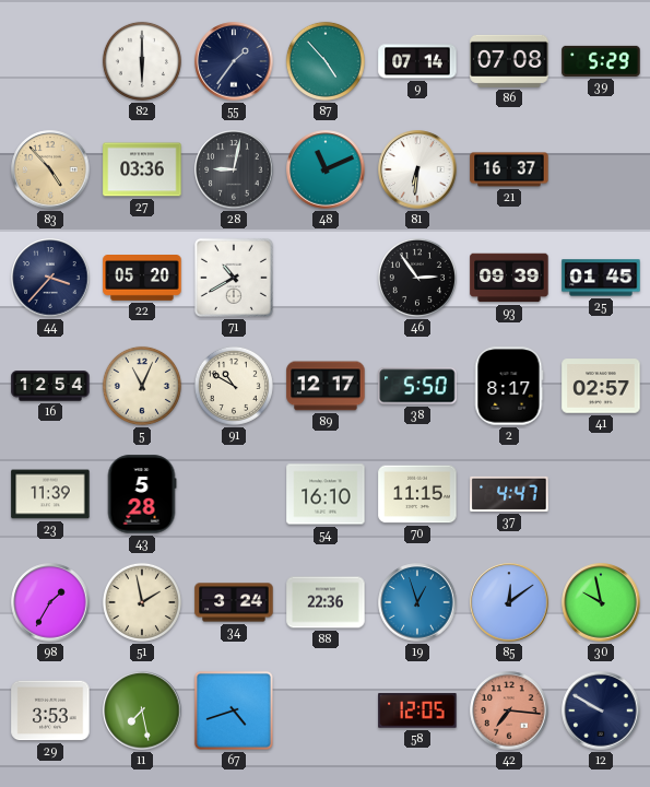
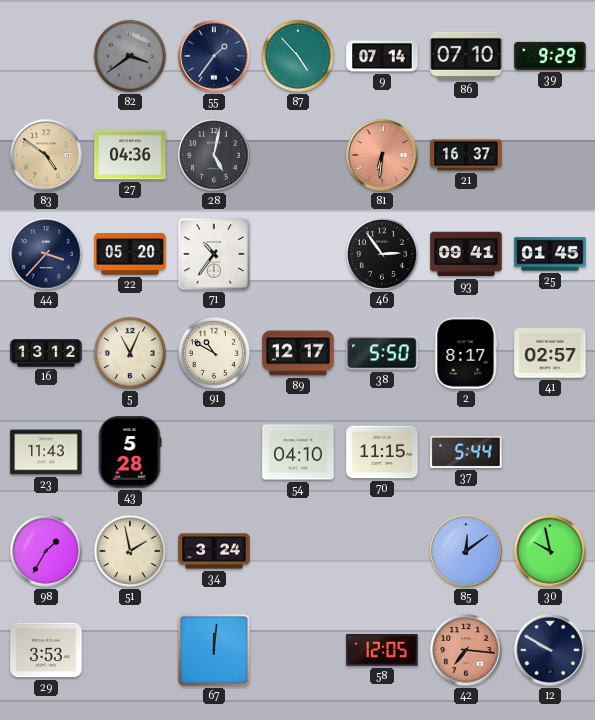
82: 6:00 -> 3:39
82 dial: white -> grey
86: 07:08 -> 07:10
39: 5:29 -> 9:29
83: 4:53 -> 4:51
27: 03:36 -> 04:36
28: 9:02 -> 5:02
48: 11:11 -> none
81 dial: white -> salmon
71: 10:40 -> 10:36
93: 09:39 -> 09:41
16: 12:54 -> 13:12
23: 11:39 -> 11:43
54: 16:10 -> 04:10
37: 4:47 -> 5:44
88: 22:36 -> none
19: 12:57 -> none
11: 7:28 -> none
67: 4:42 -> 12:01
